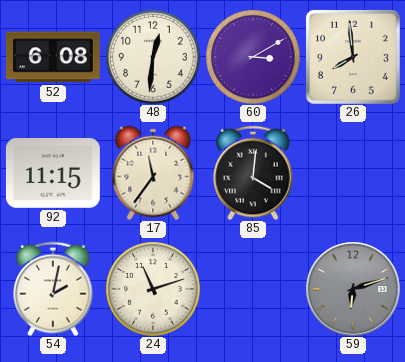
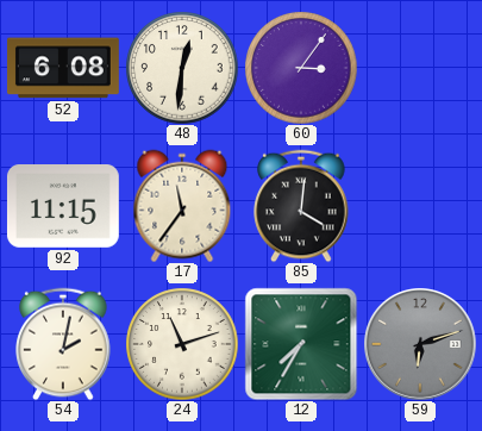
60: 3:10 -> 3:06
26: 7:59 -> none
12: none -> 7:35
